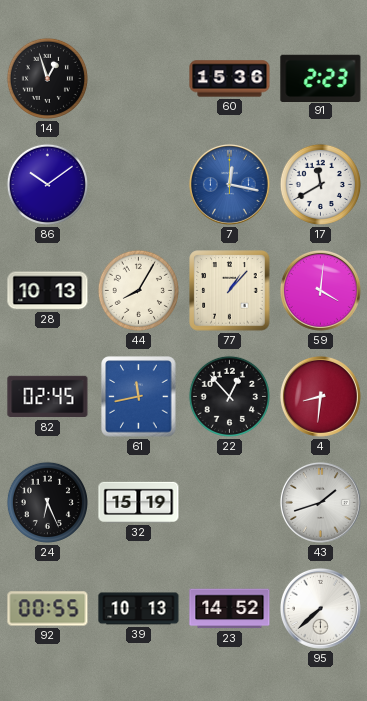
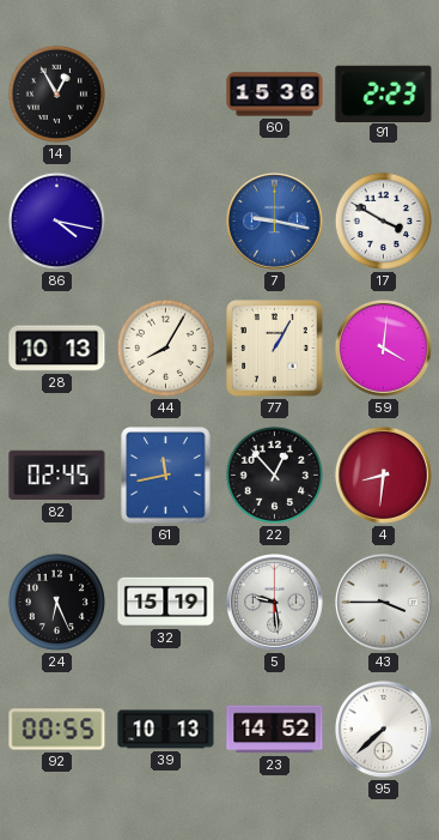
14: 12:57 -> 12:55
86: 10:09 -> 4:17
7: 12:17 -> 9:17
17: 11:40 -> 3:50
77: 1:07 -> 1:05
5: none -> 9:29
43: 1:42 -> 3:45
